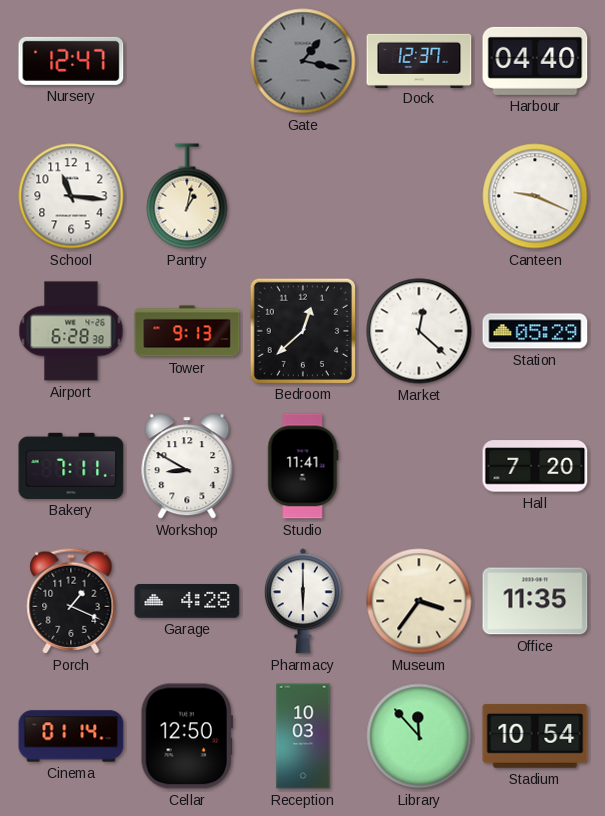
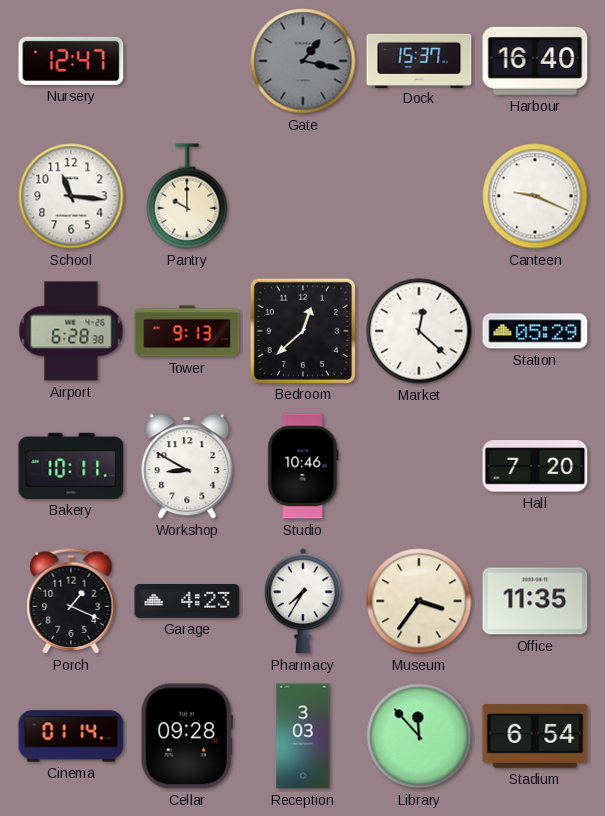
Dock: 12:37 -> 15:37
Harbour: 04:40 -> 16:40
Pantry: 1:02 -> 10:00
Bakery: 7:11 -> 10:11
Studio: 11:41 -> 10:46
Garage: 4:28 -> 4:23
Pharmacy: 6:00 -> 7:35
Cellar: 12:50 -> 09:28
Reception: 10:03 -> 3:03
Stadium: 10:54 -> 6:54
